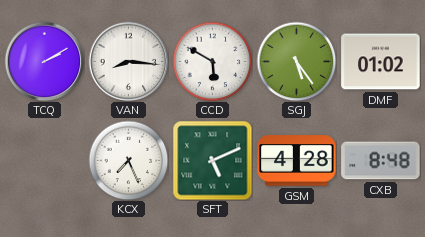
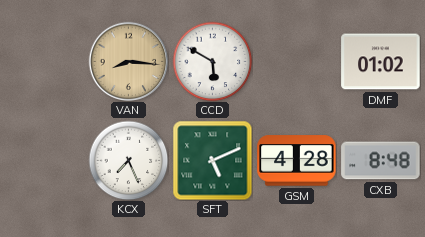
TCQ: 2:10 -> none
VAN dial: white -> champagne
SGJ: 5:24 -> none
